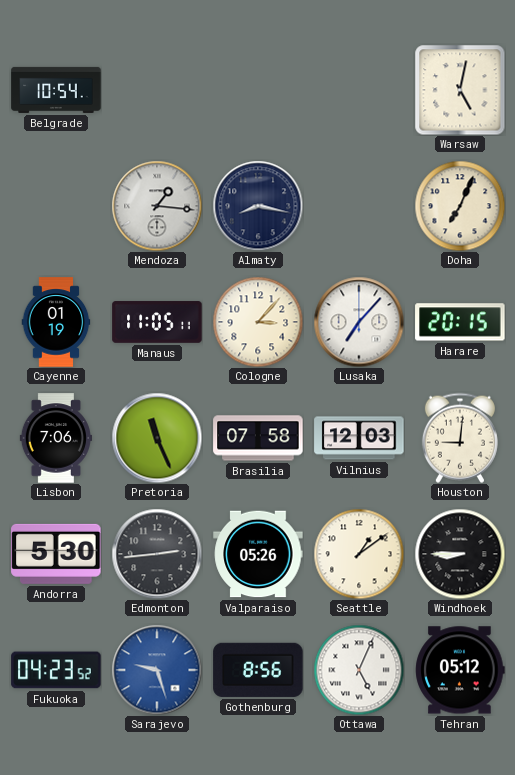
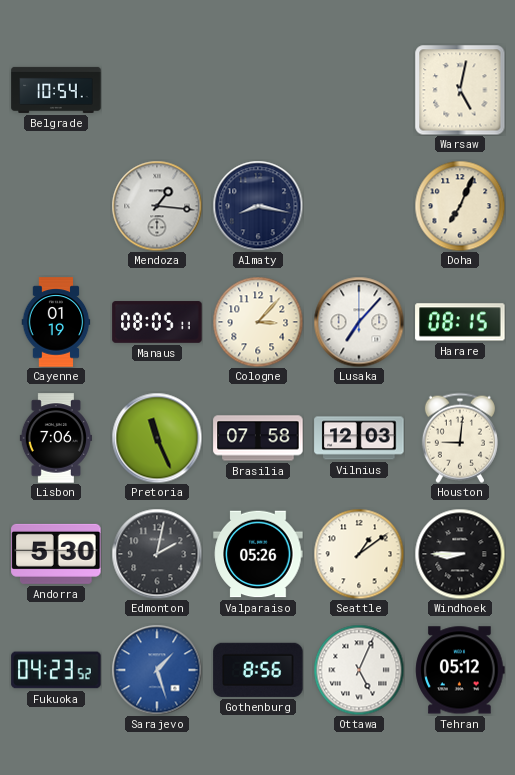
Manaus: 11:05 -> 08:05
Harare: 20:15 -> 08:15
Edmonton: 2:44 -> 2:02
Sarajevo: 9:27 -> 1:27
